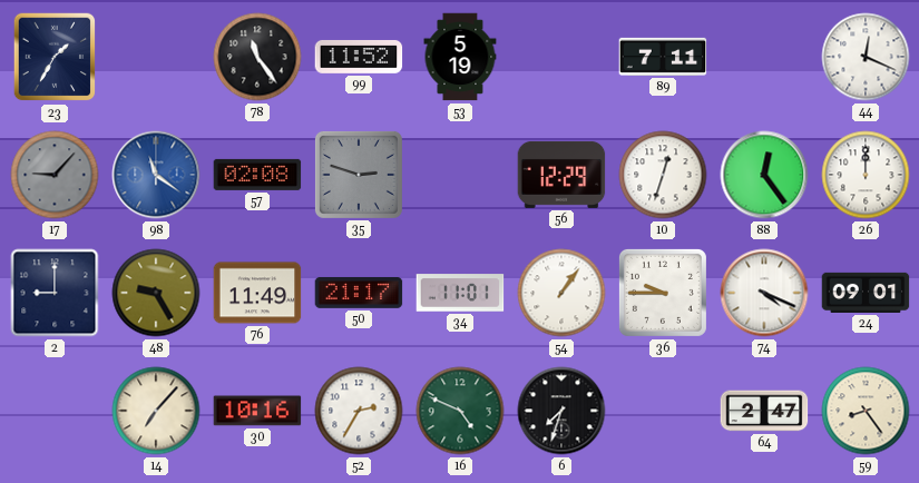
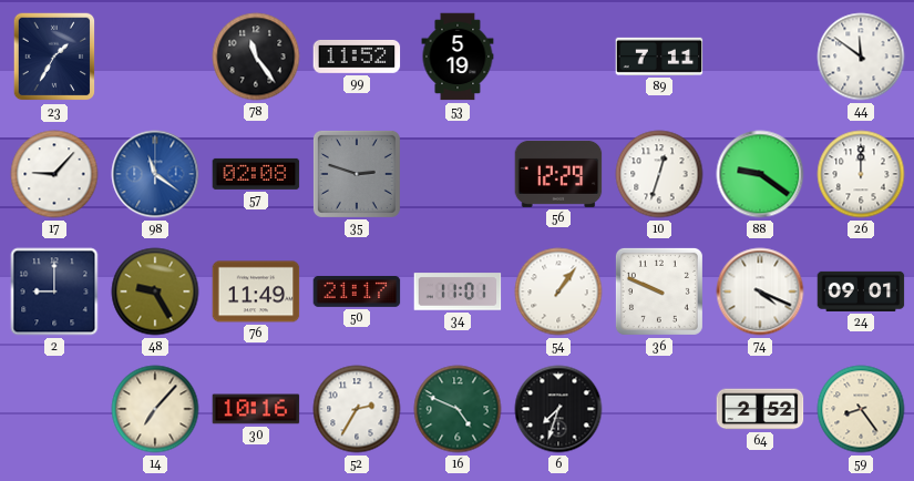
44: 12:19 -> 11:51
17 dial: grey -> white
88: 12:24 -> 9:21
36: 9:45 -> 9:49
64: 2:47 -> 2:52
